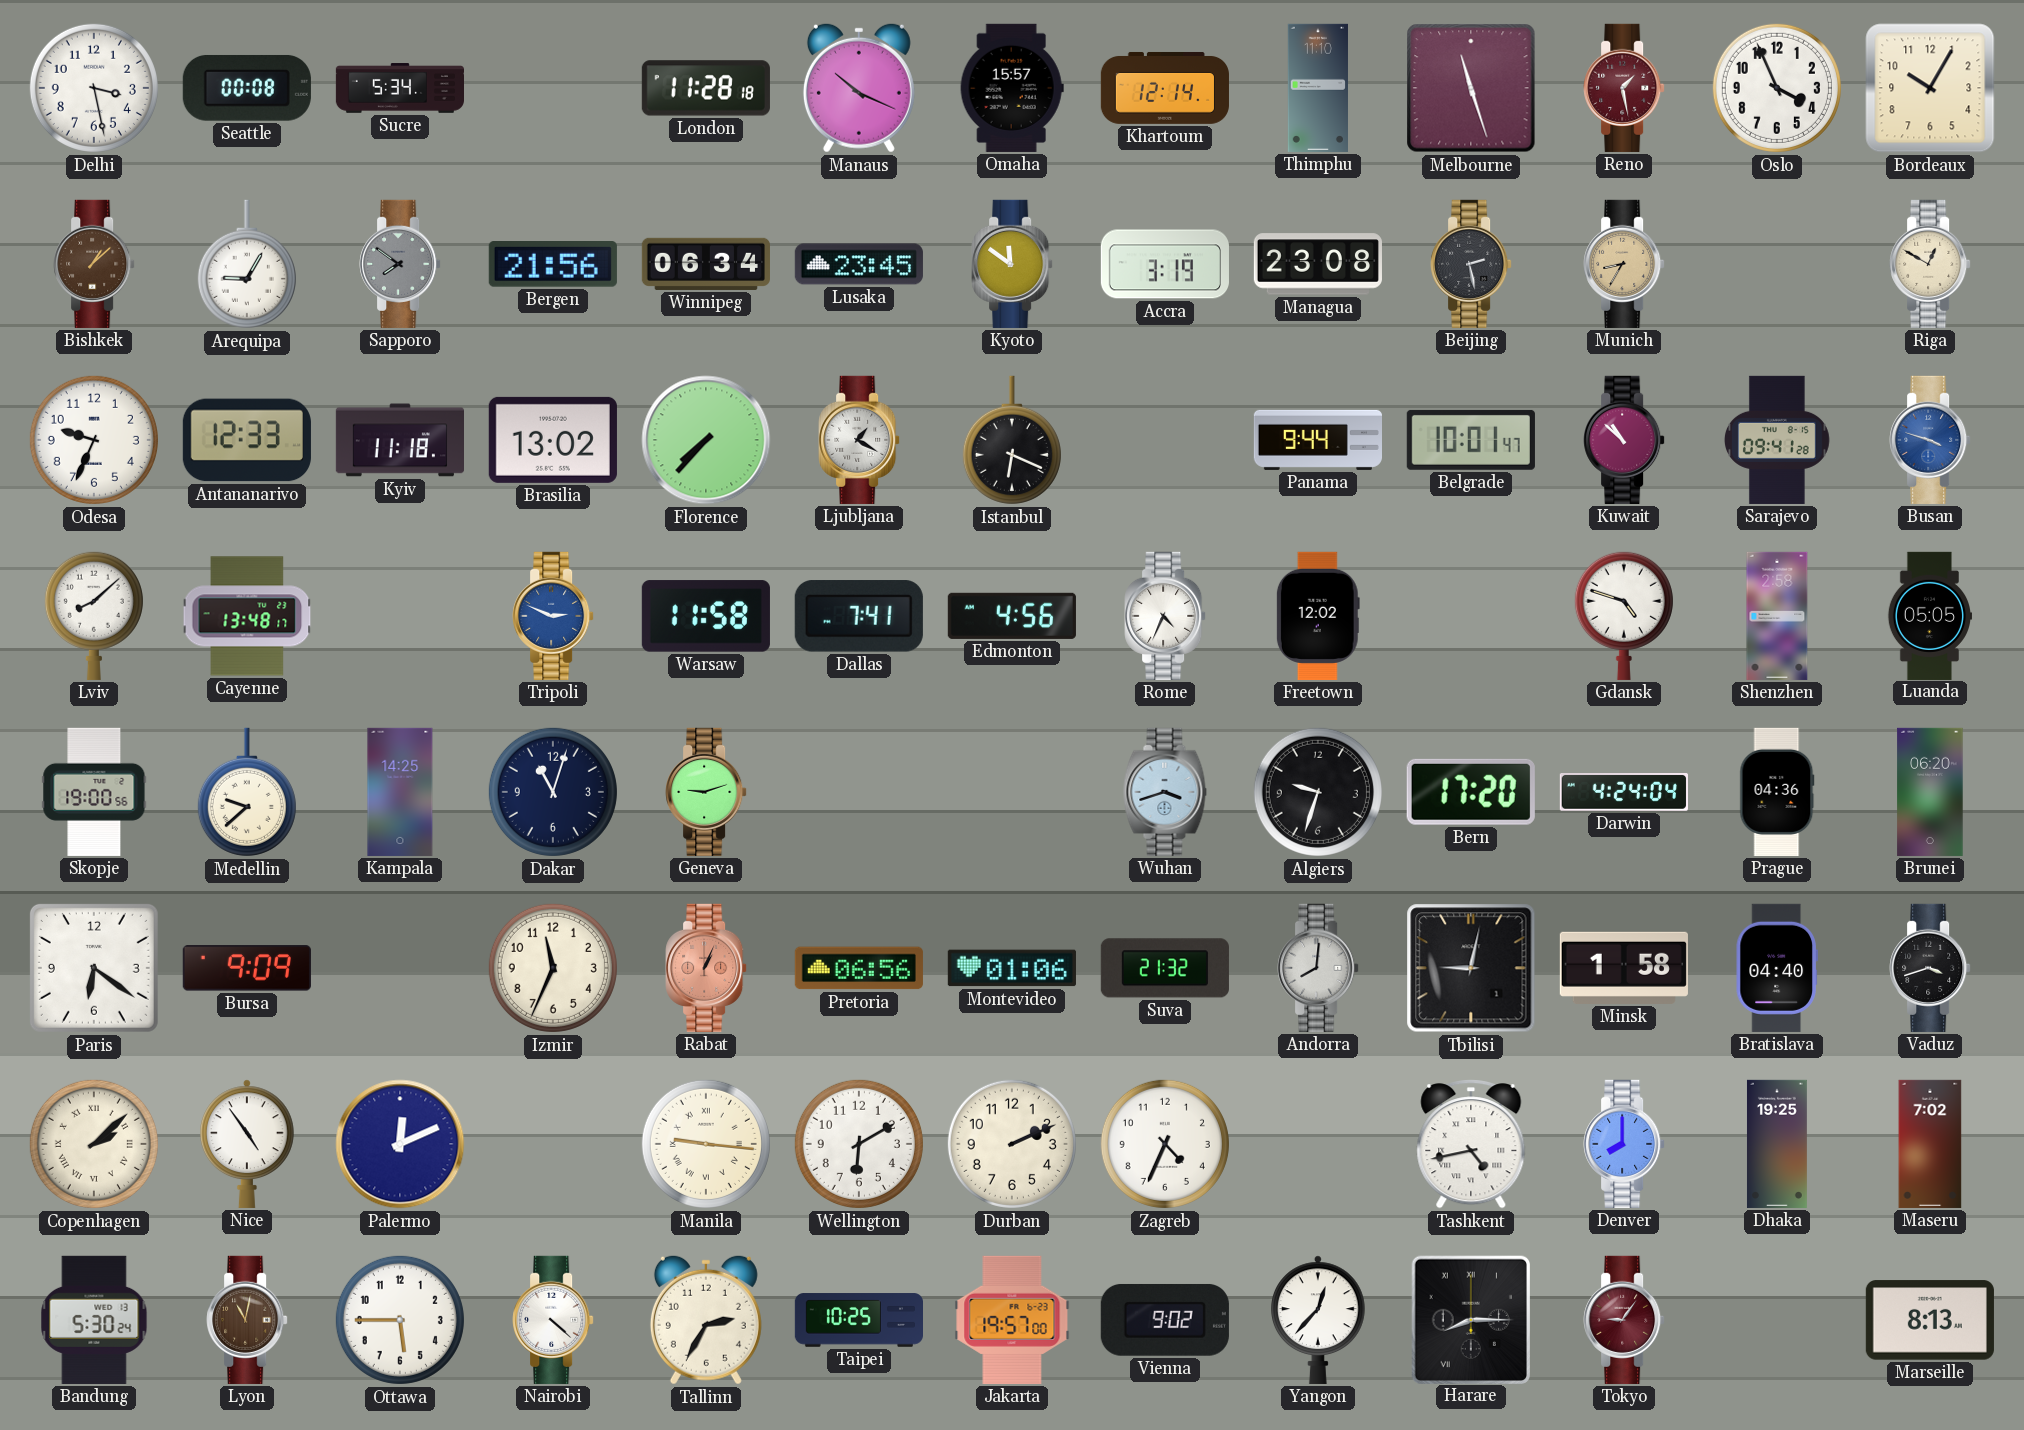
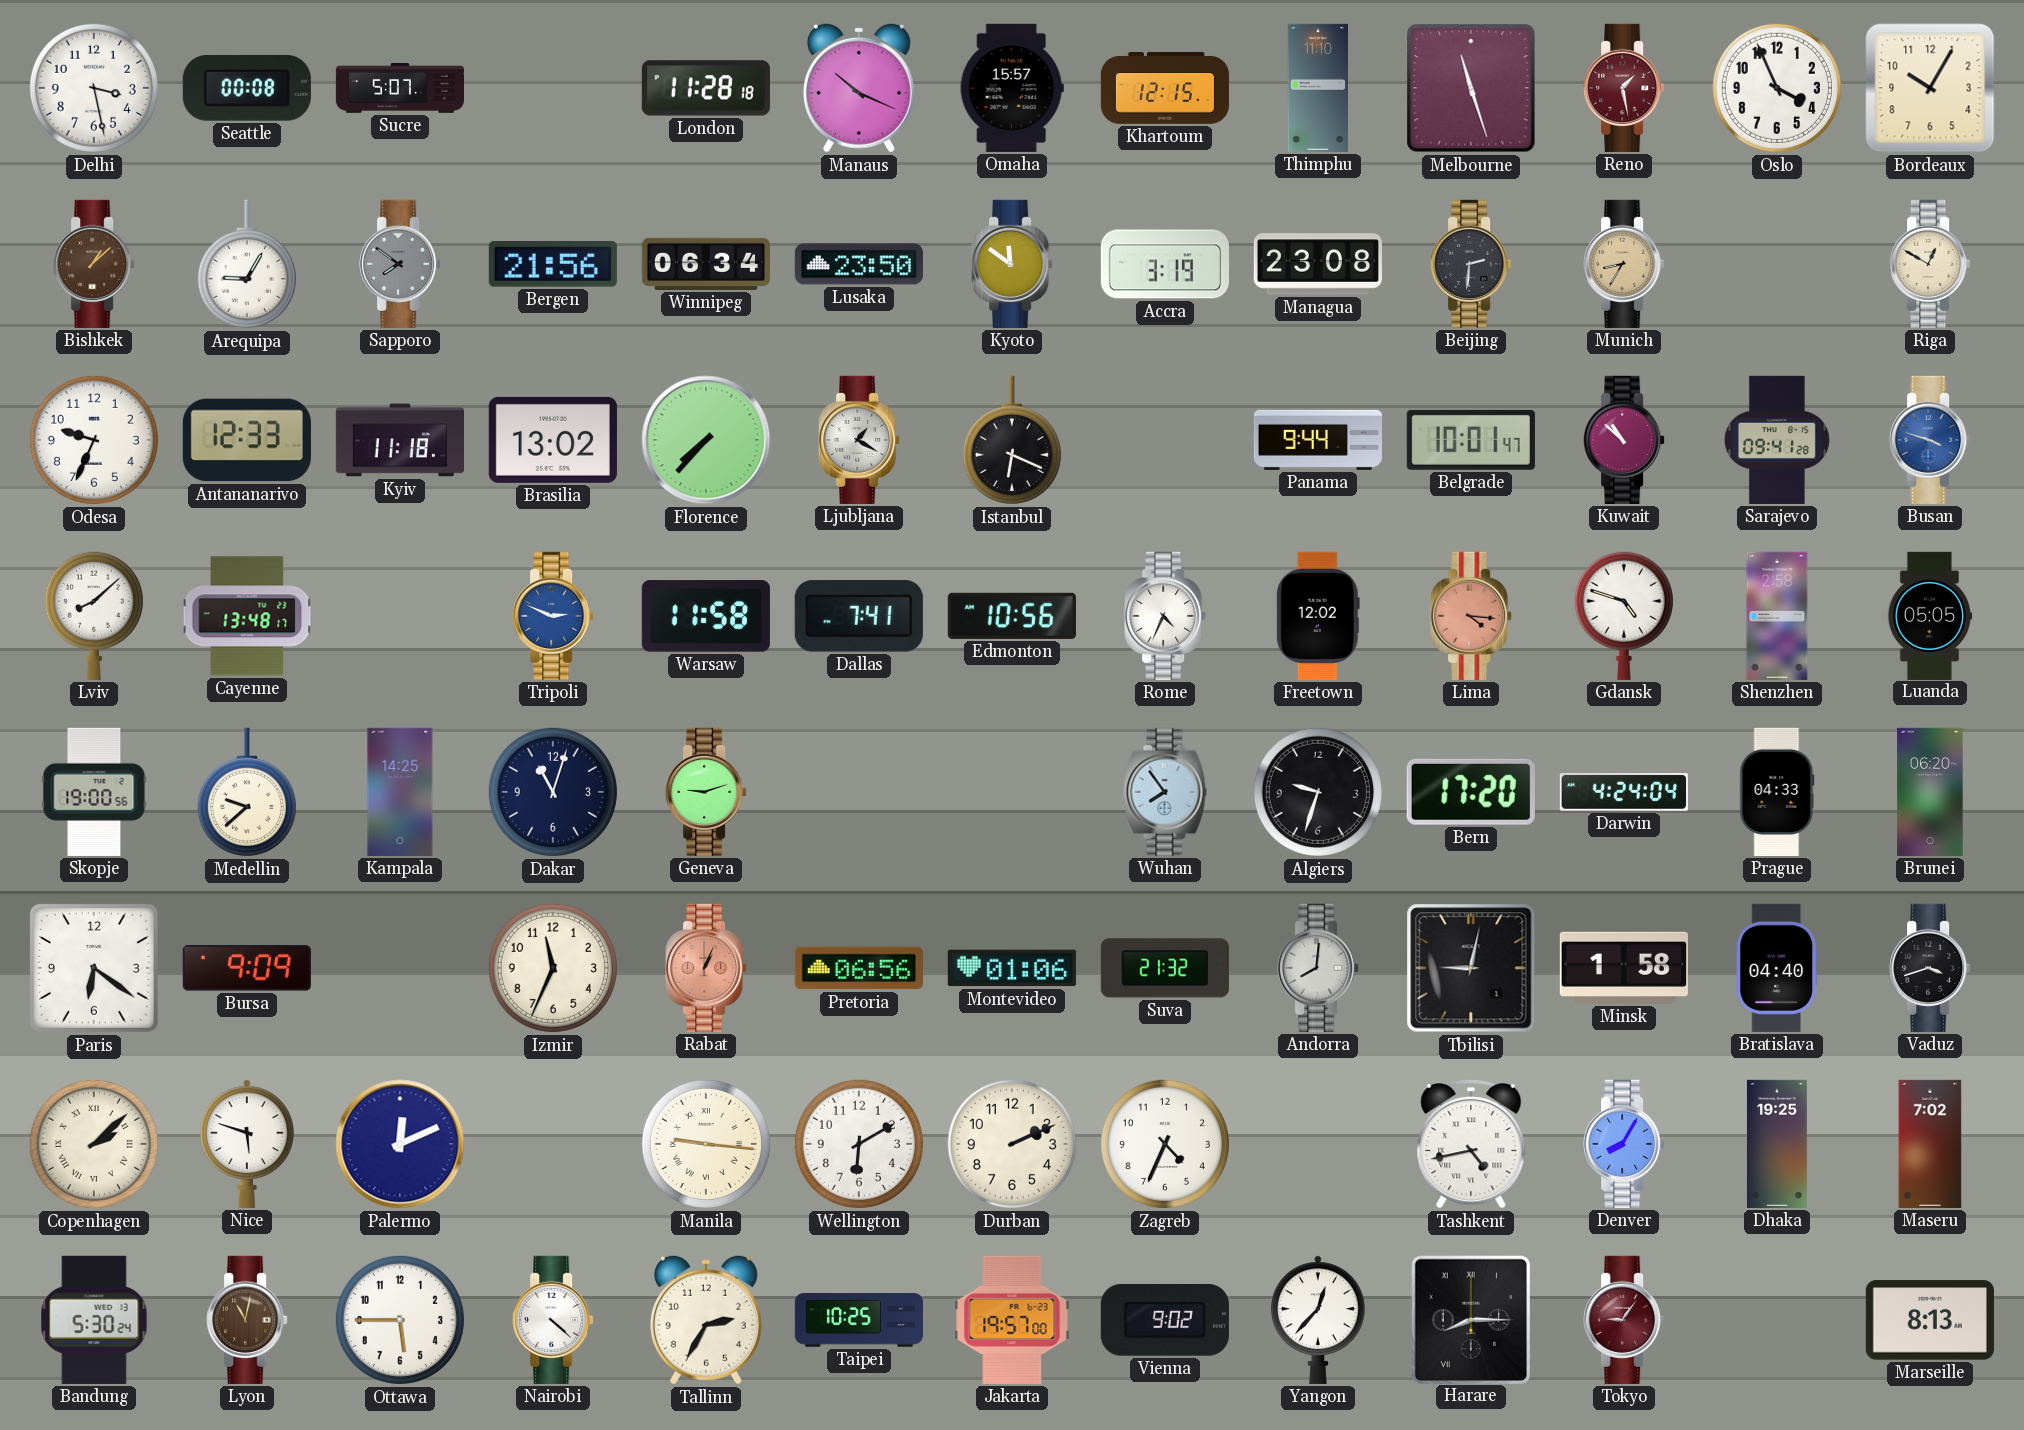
Sucre: 5:34 -> 5:07
Khartoum: 12:14 -> 12:15
Lusaka: 23:45 -> 23:50
Beijing: 2:28 -> 2:31
Edmonton: 4:56 -> 10:56
Lima: none -> 4:16
Wuhan: 3:42 -> 7:54
Prague: 04:36 -> 04:33
Nice: 4:54 -> 5:48
Denver: 8:00 -> 8:05
